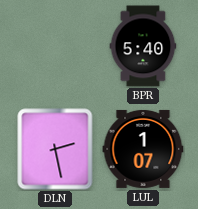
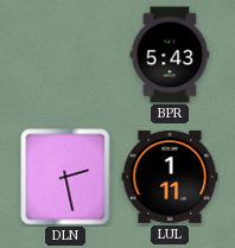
BPR: 5:40 -> 5:43
LUL: 1:07 -> 1:11
